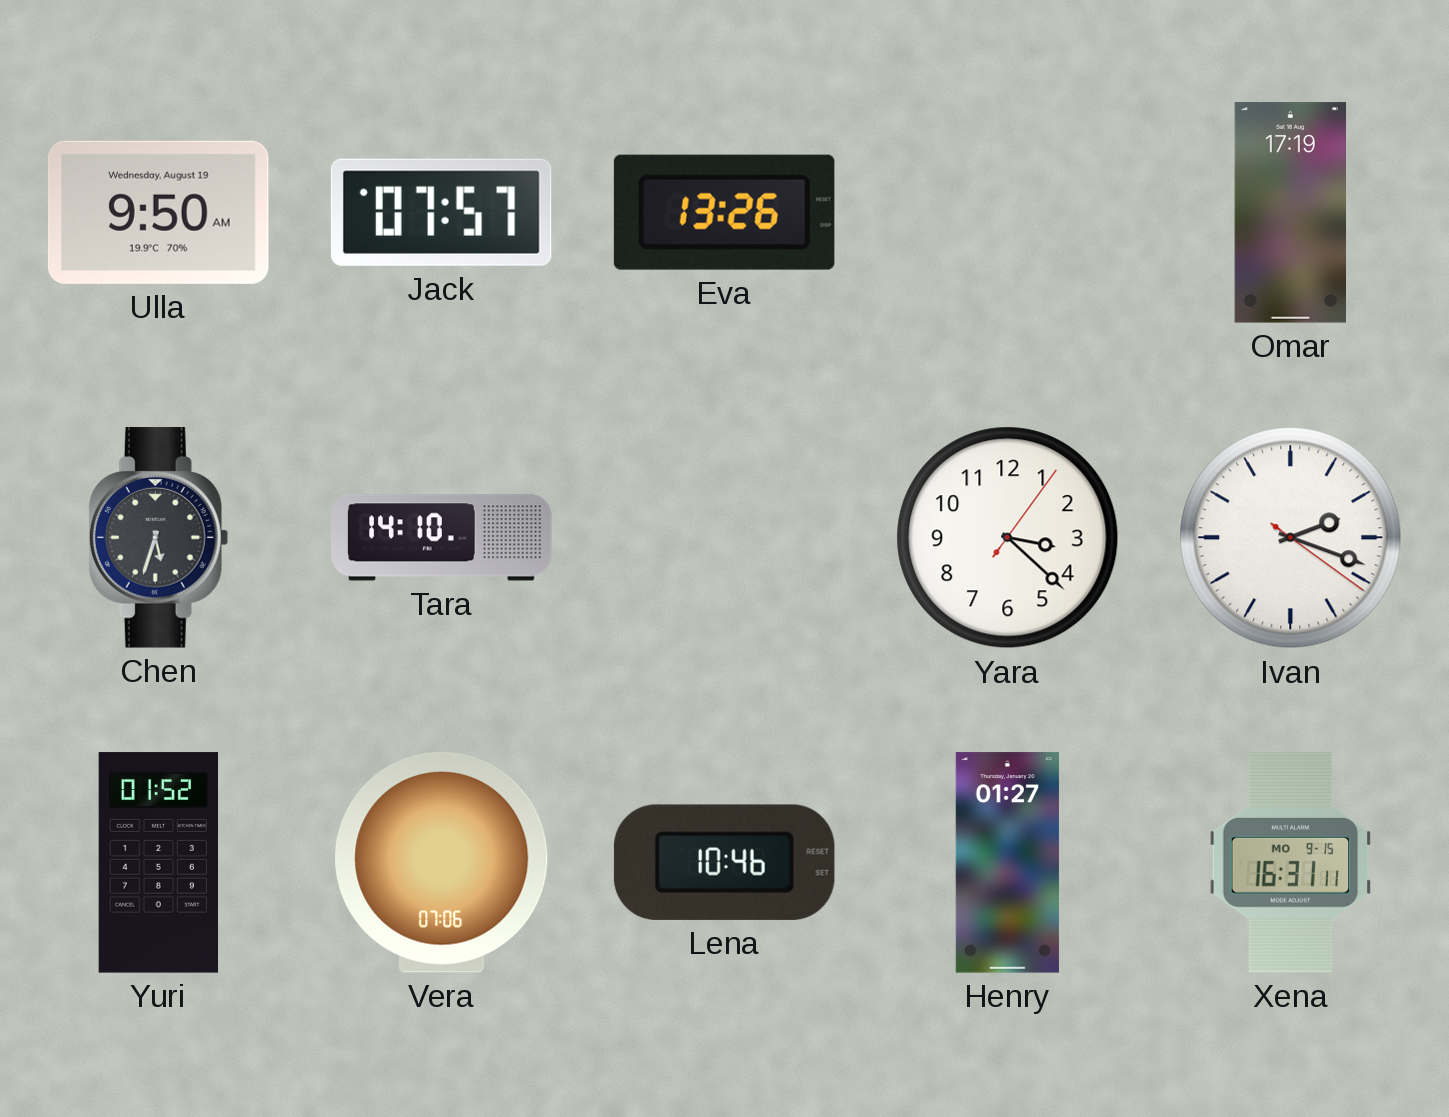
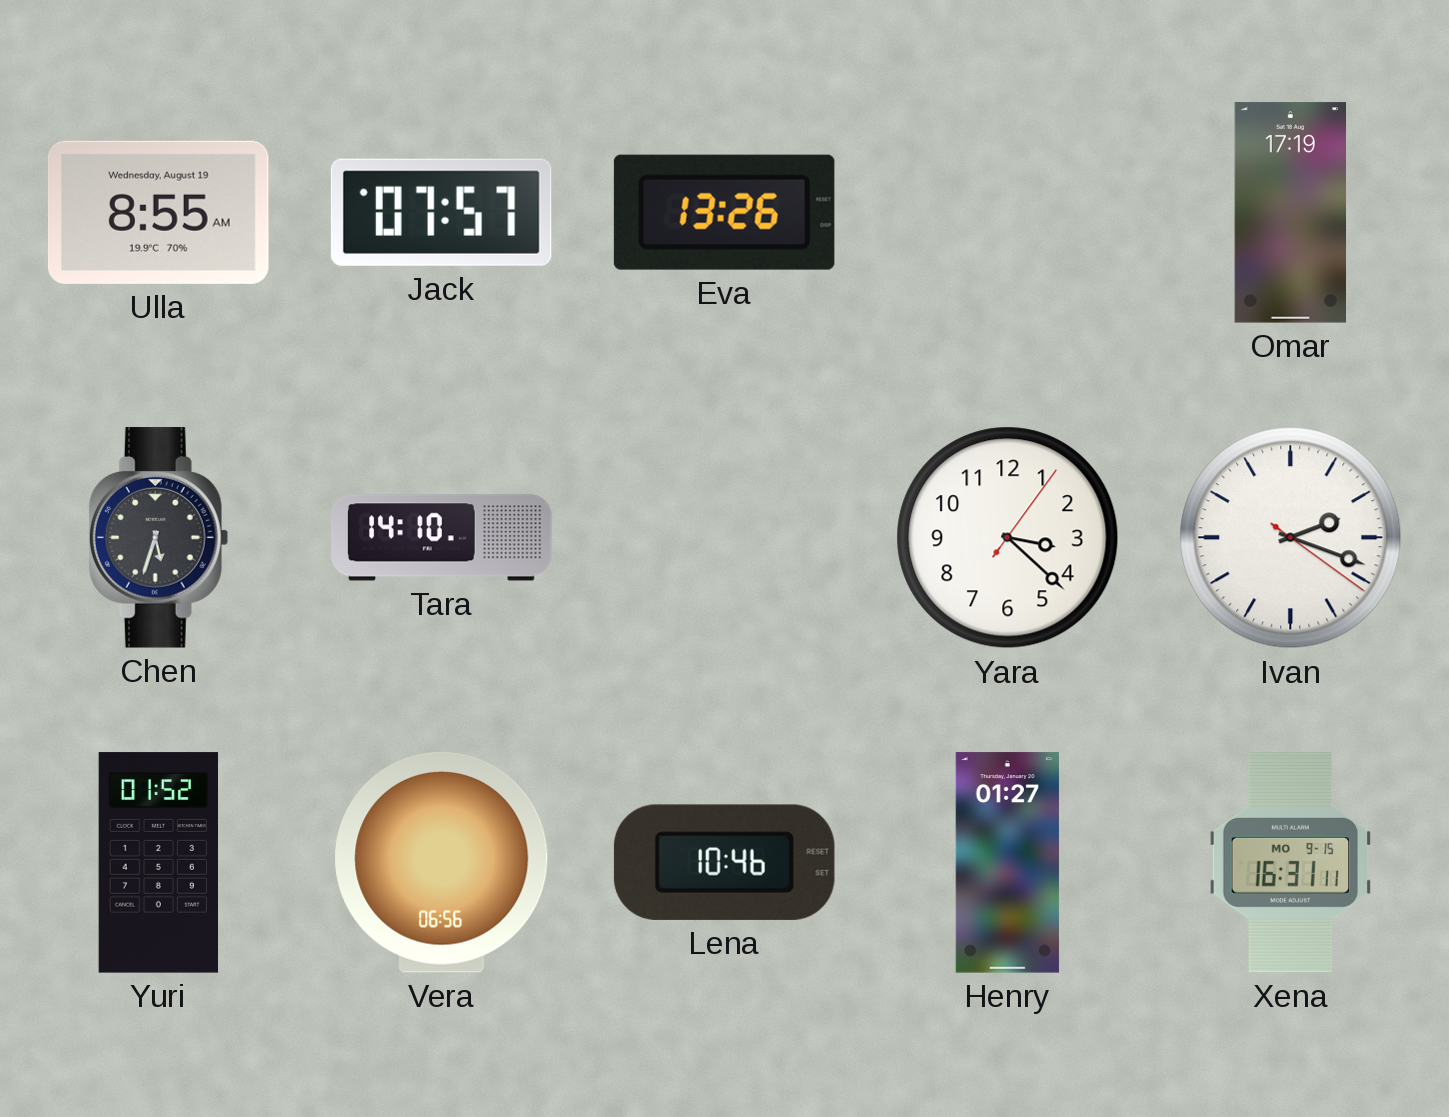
Ulla: 9:50 -> 8:55
Vera: 07:06 -> 06:56
